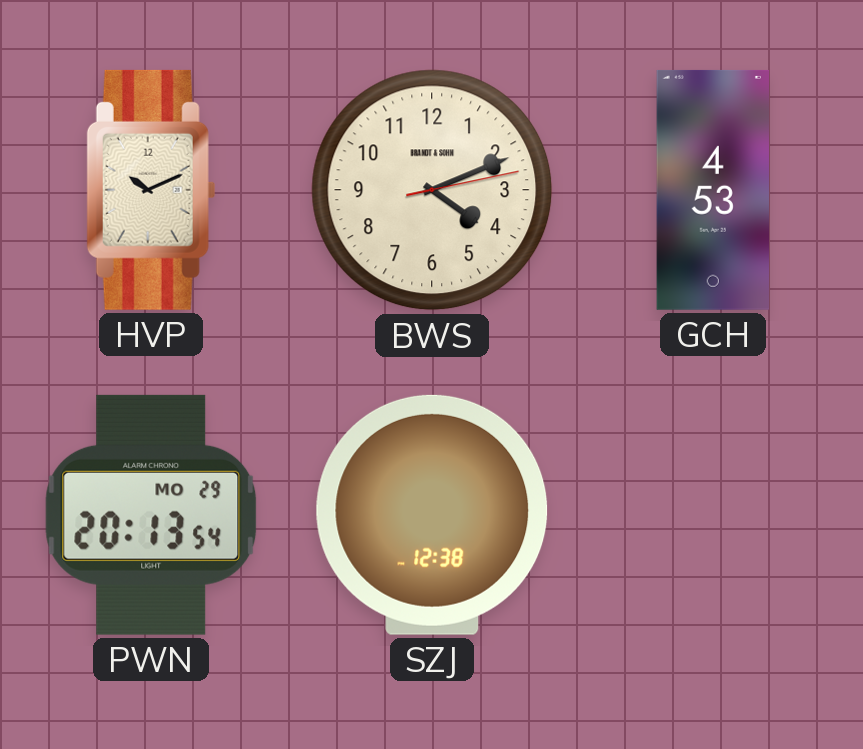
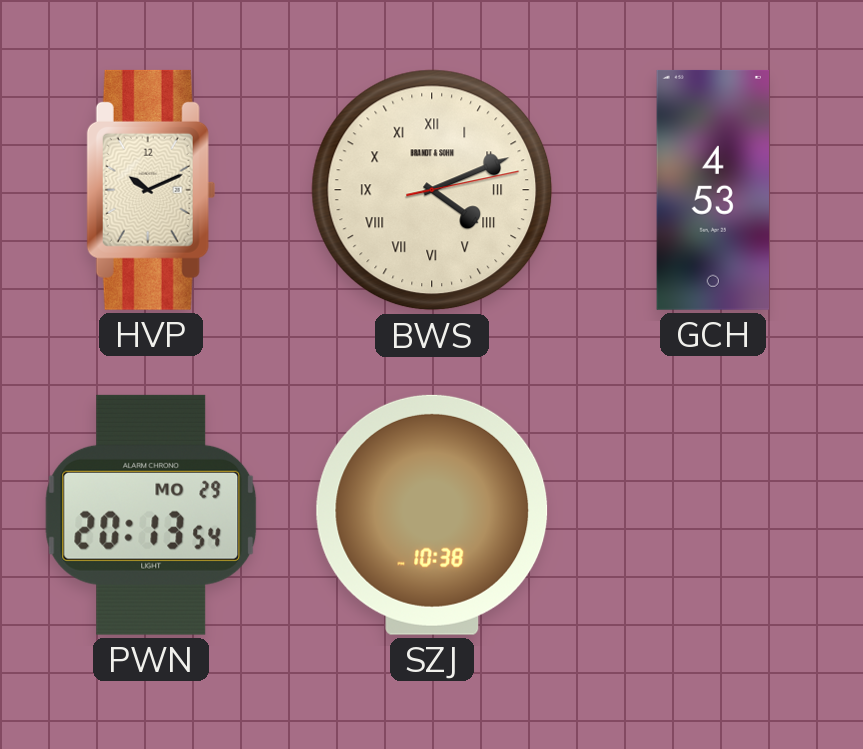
BWS numerals: Arabic -> Roman
SZJ: 12:38 -> 10:38
